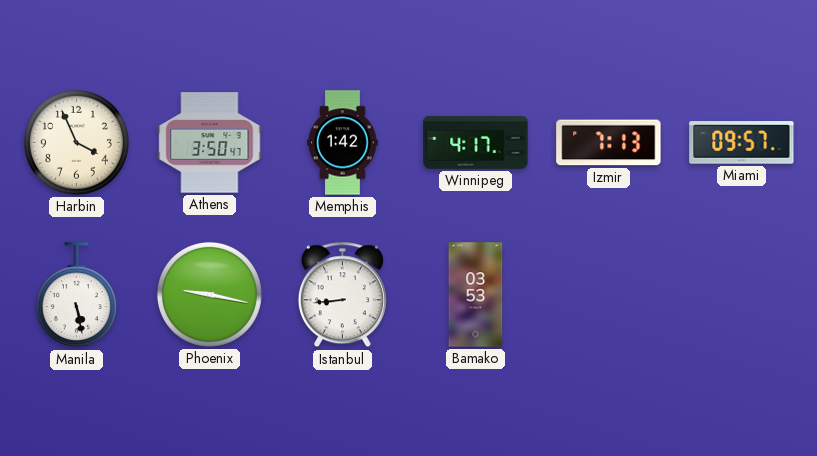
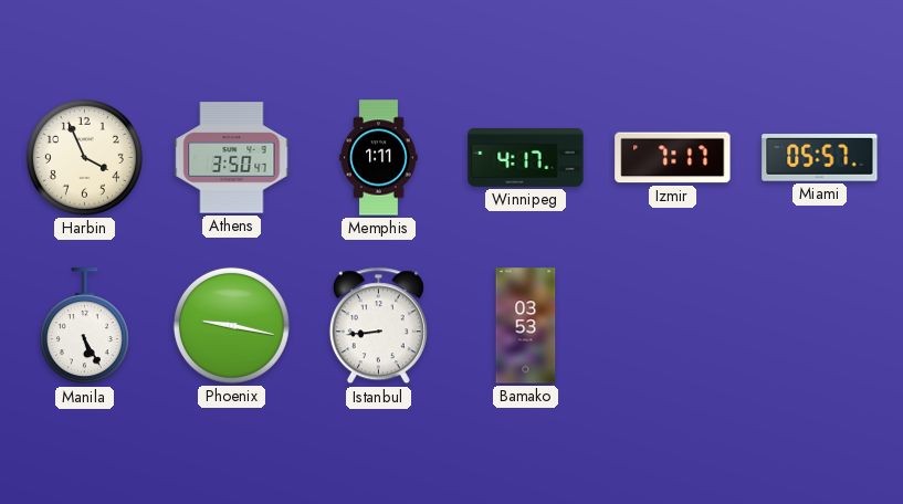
Memphis: 1:42 -> 1:11
Izmir: 7:13 -> 7:17
Miami: 09:57 -> 05:57
Manila: 5:28 -> 5:25
